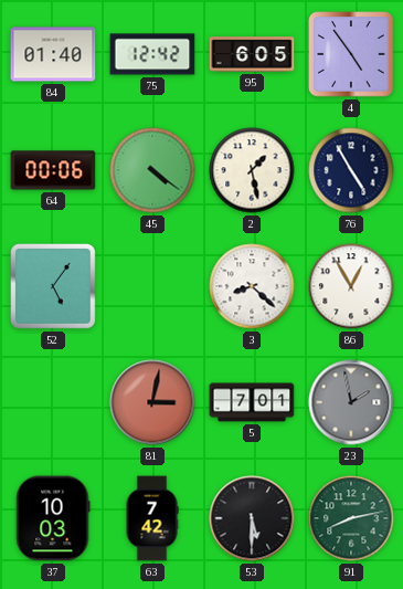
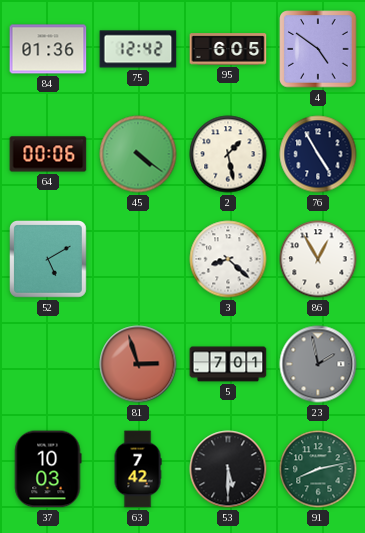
84: 01:40 -> 01:36
4: 4:54 -> 4:51
52: 5:06 -> 5:10
81: 3:02 -> 2:57
